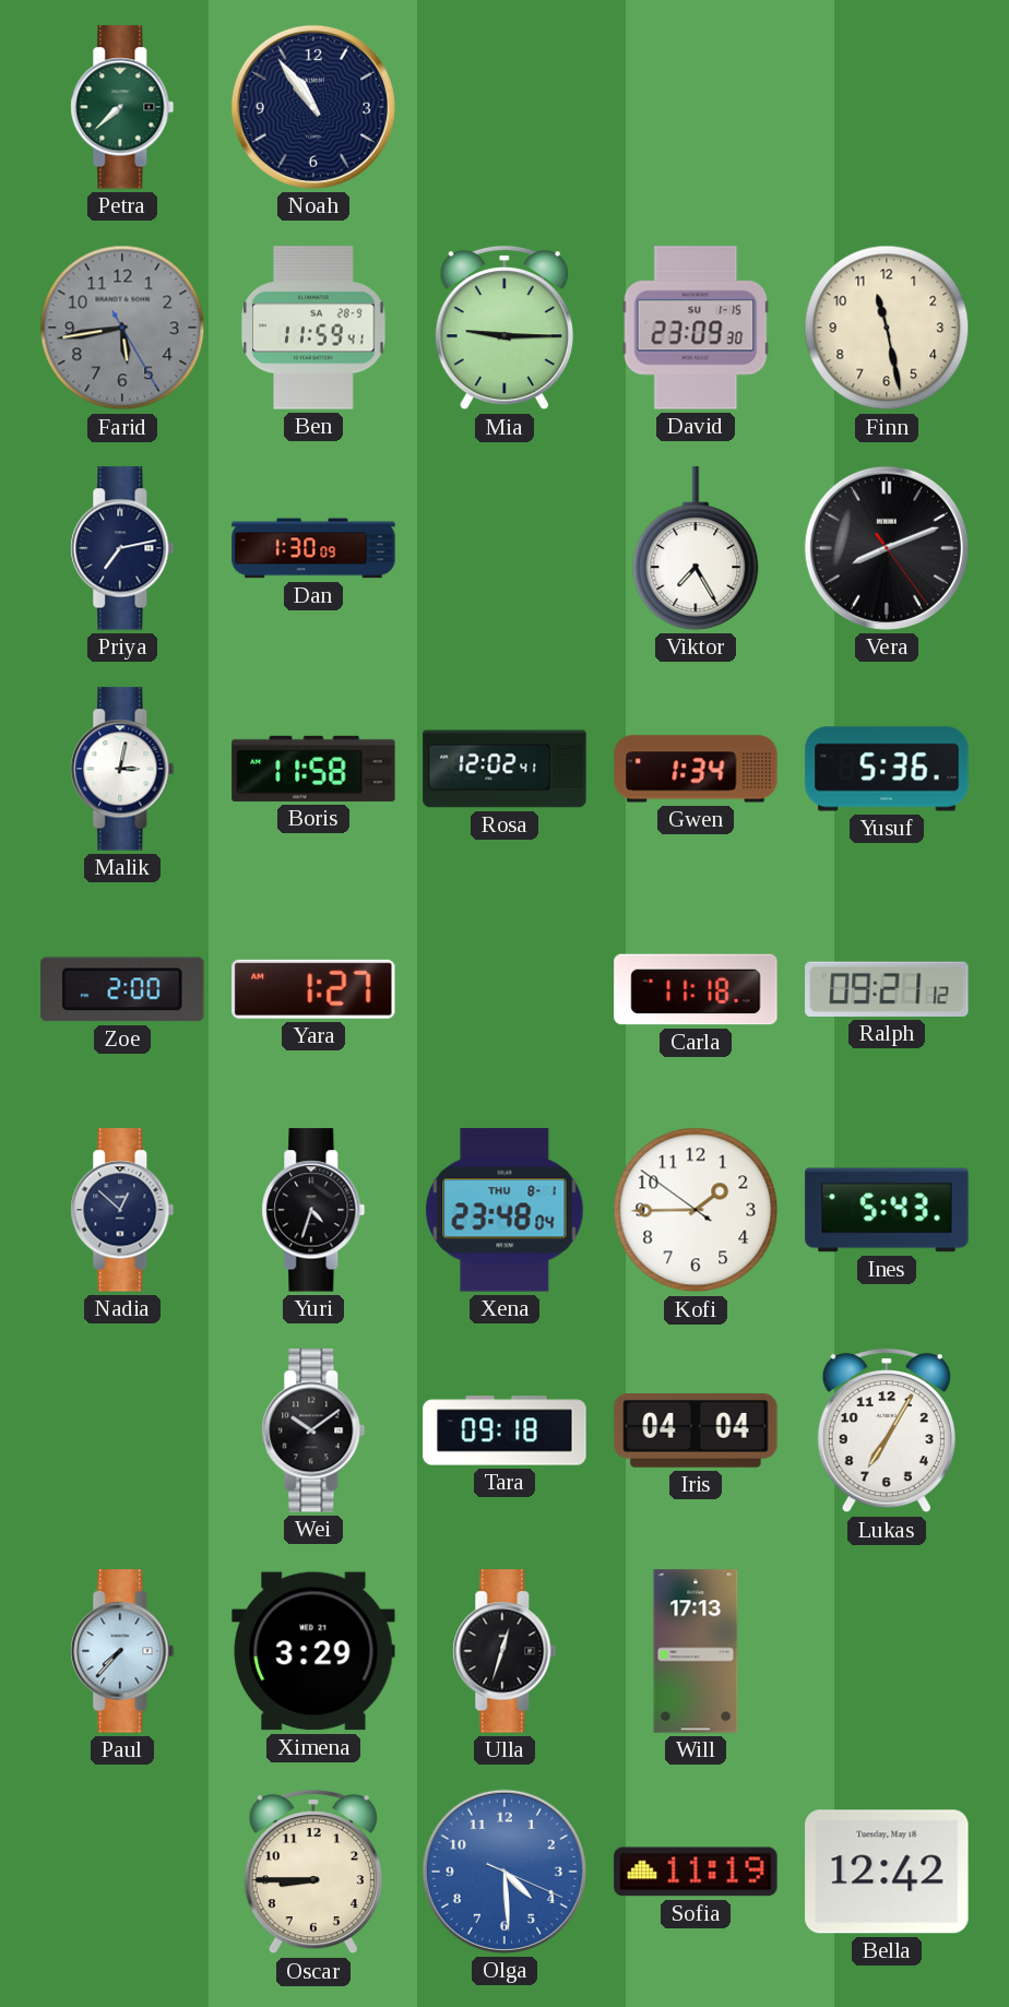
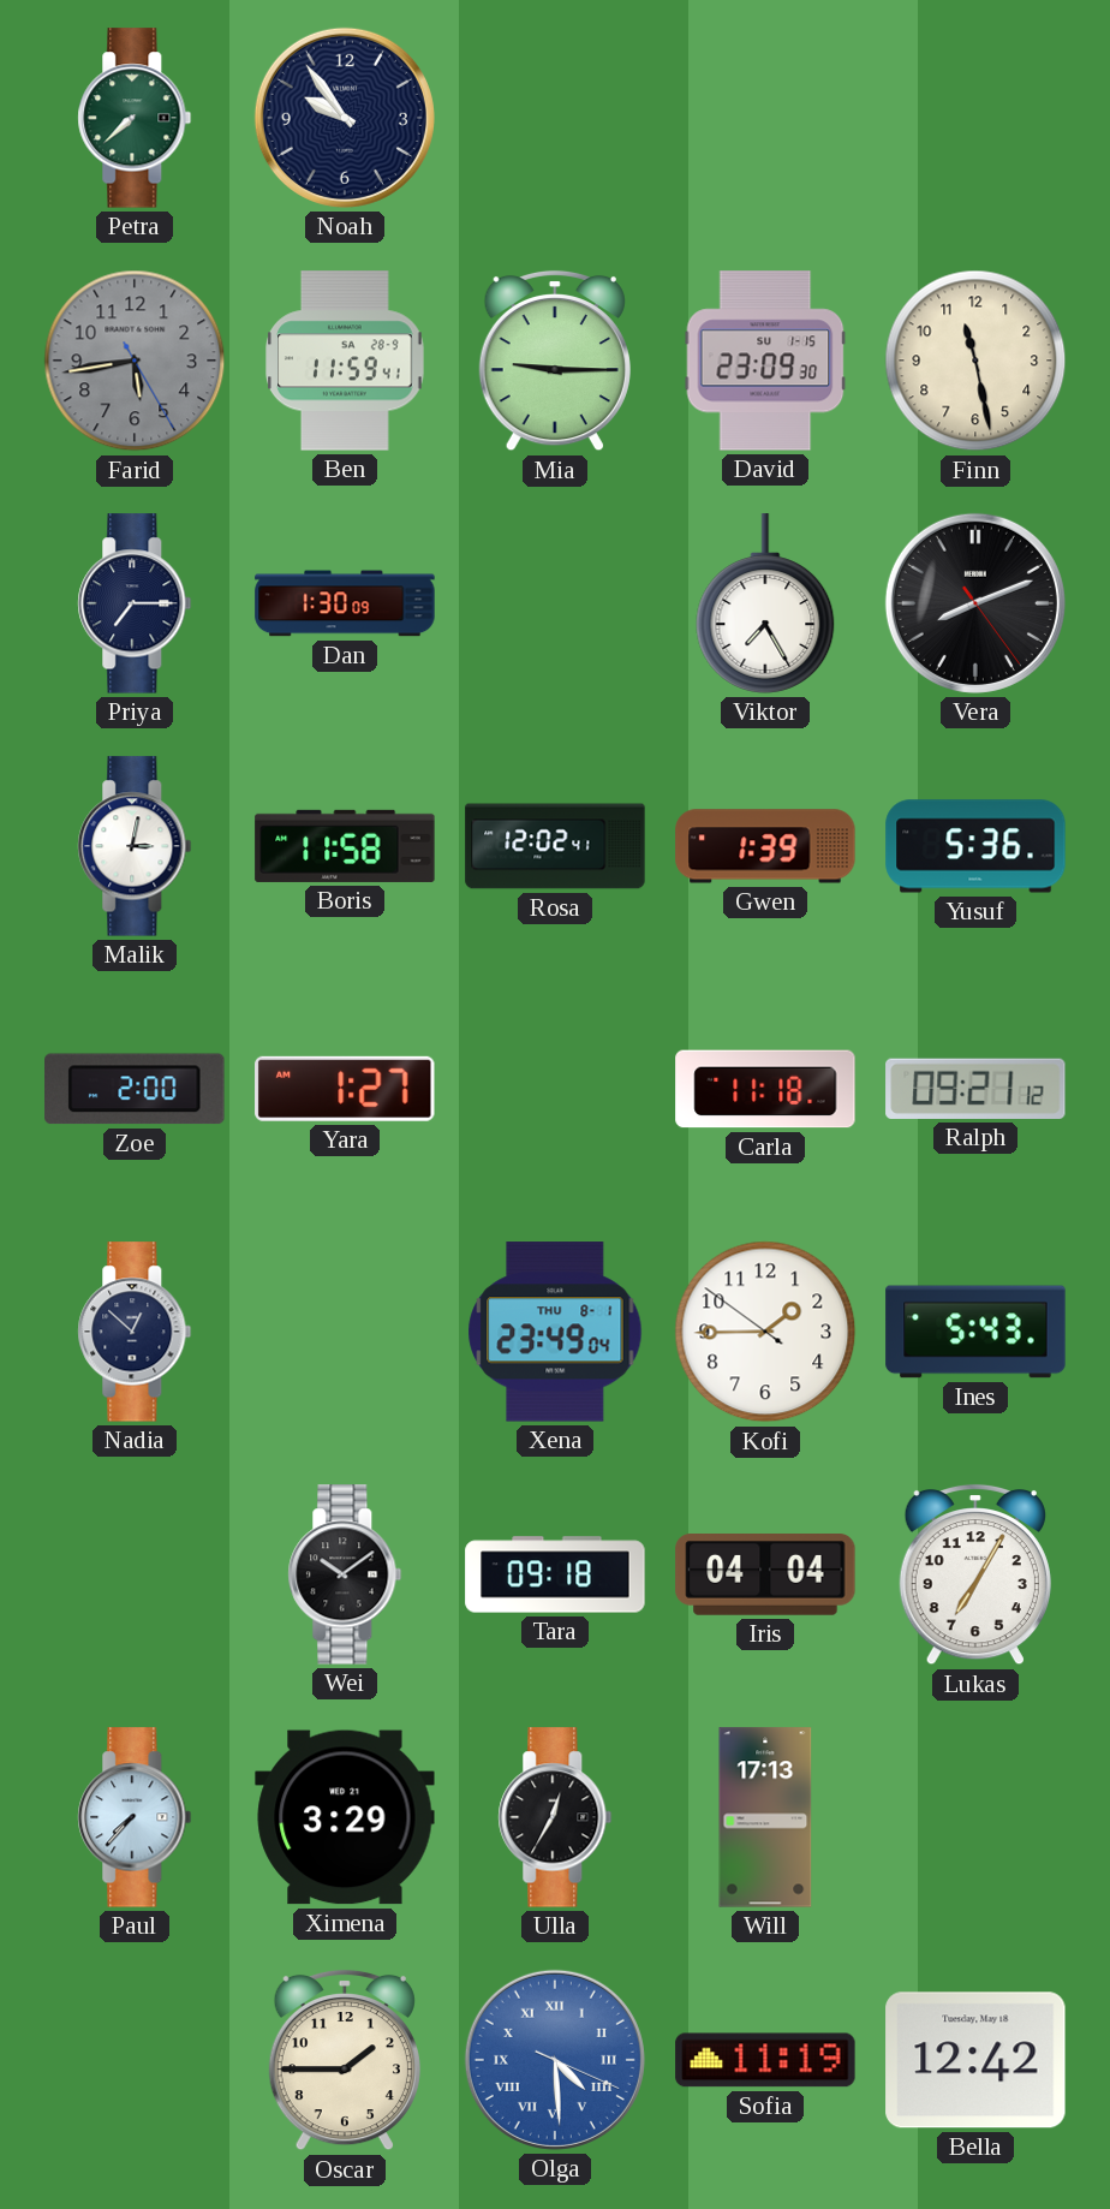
Noah: 10:54 -> 9:54
Priya: 7:13 -> 7:15
Gwen: 1:34 -> 1:39
Yuri: 4:33 -> none
Xena: 23:48 -> 23:49
Ulla: 12:33 -> 12:35
Oscar: 8:45 -> 1:45
Olga numerals: Arabic -> Roman
